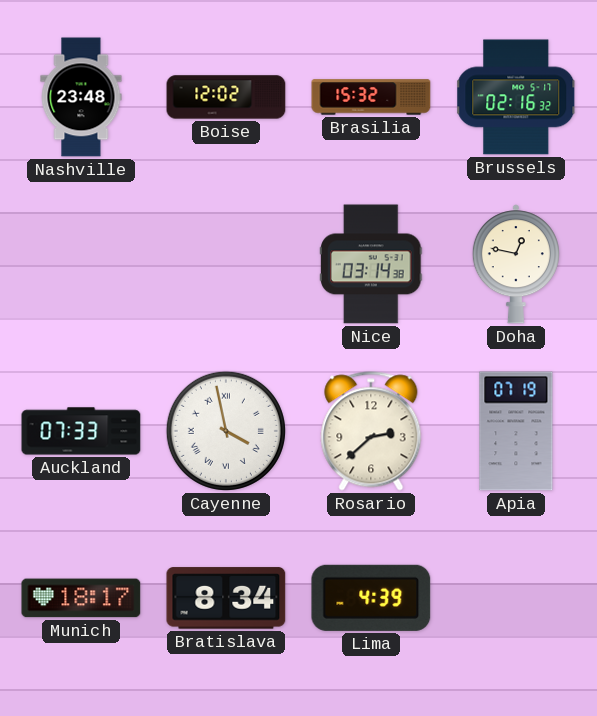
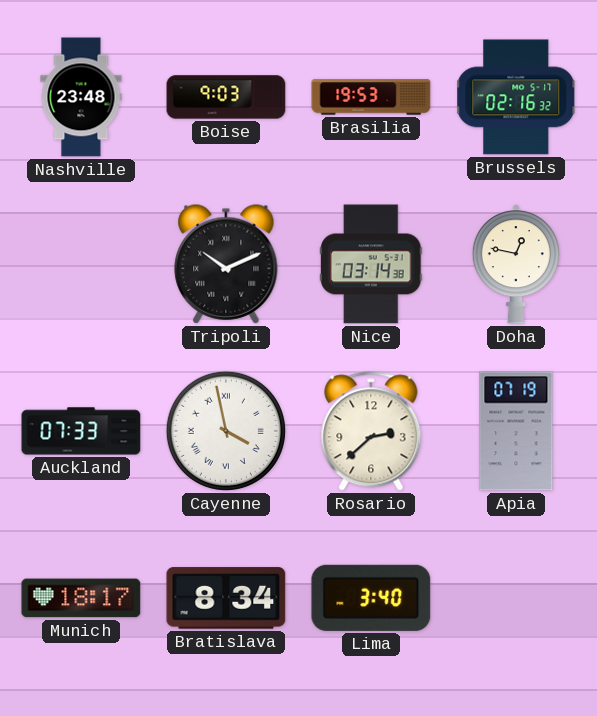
Boise: 12:02 -> 9:03
Brasilia: 15:32 -> 19:53
Tripoli: none -> 10:11
Lima: 4:39 -> 3:40
